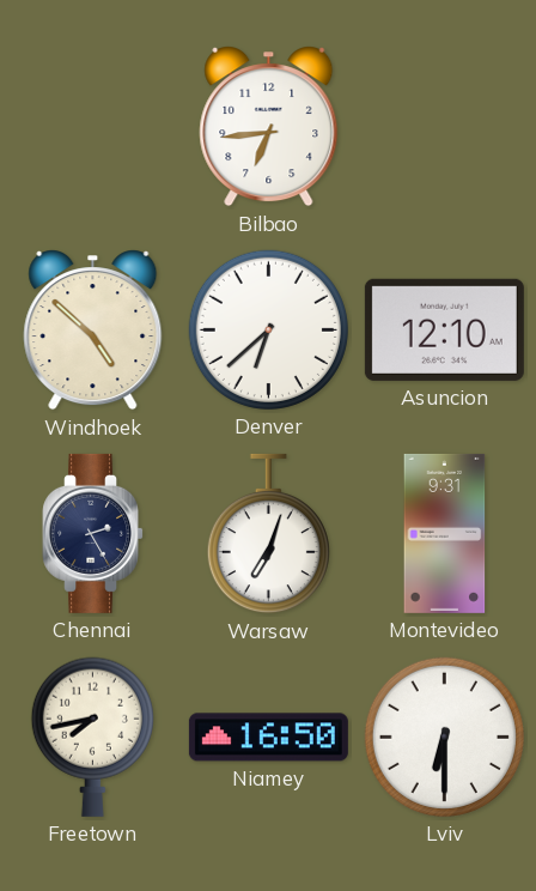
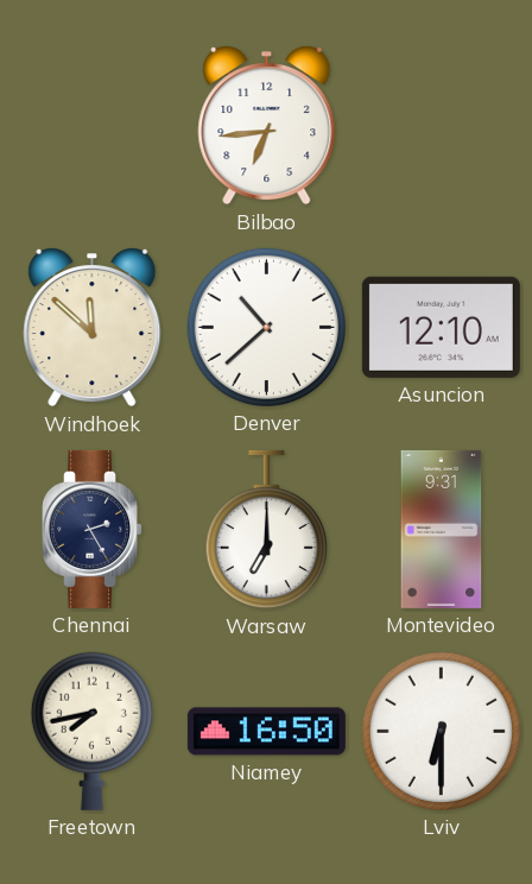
Windhoek: 4:52 -> 11:52
Denver: 6:38 -> 10:38
Warsaw: 7:03 -> 7:00
